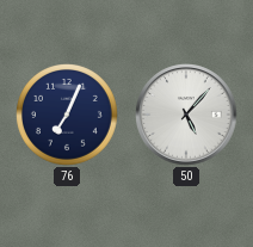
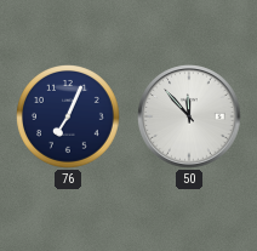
50: 5:07 -> 11:53
